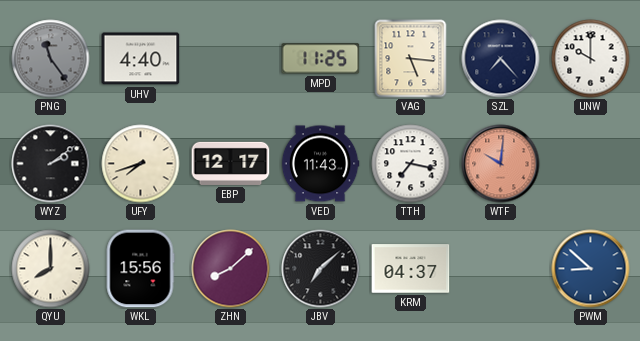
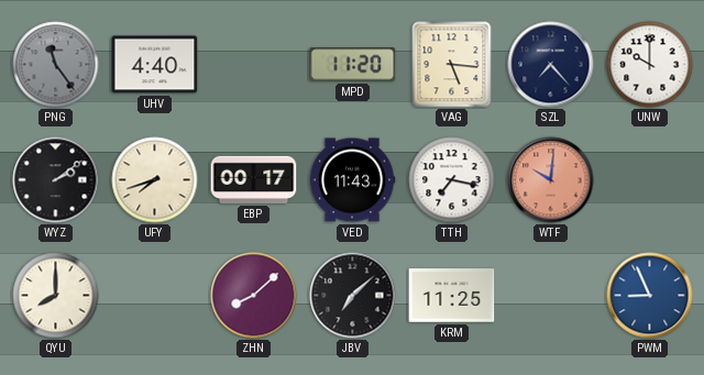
MPD: 11:25 -> 11:20
EBP: 12:17 -> 00:17
WKL: 15:56 -> none
KRM: 04:37 -> 11:25
PWM: 8:52 -> 8:56
